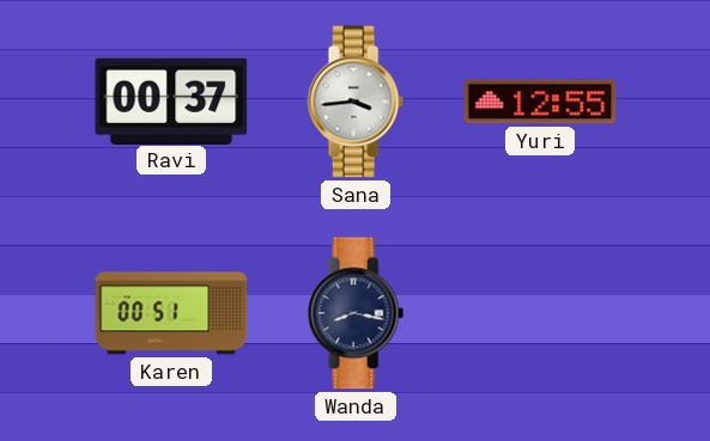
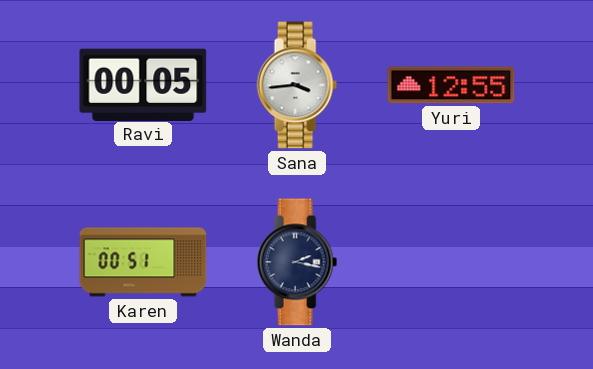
Ravi: 00:37 -> 00:05
Wanda: 8:17 -> 2:17
